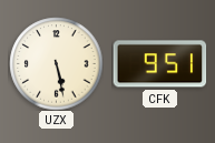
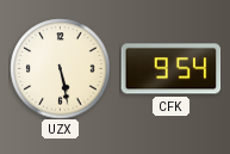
CFK: 9:51 -> 9:54
